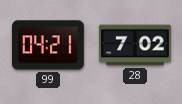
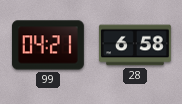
28: 7:02 -> 6:58
